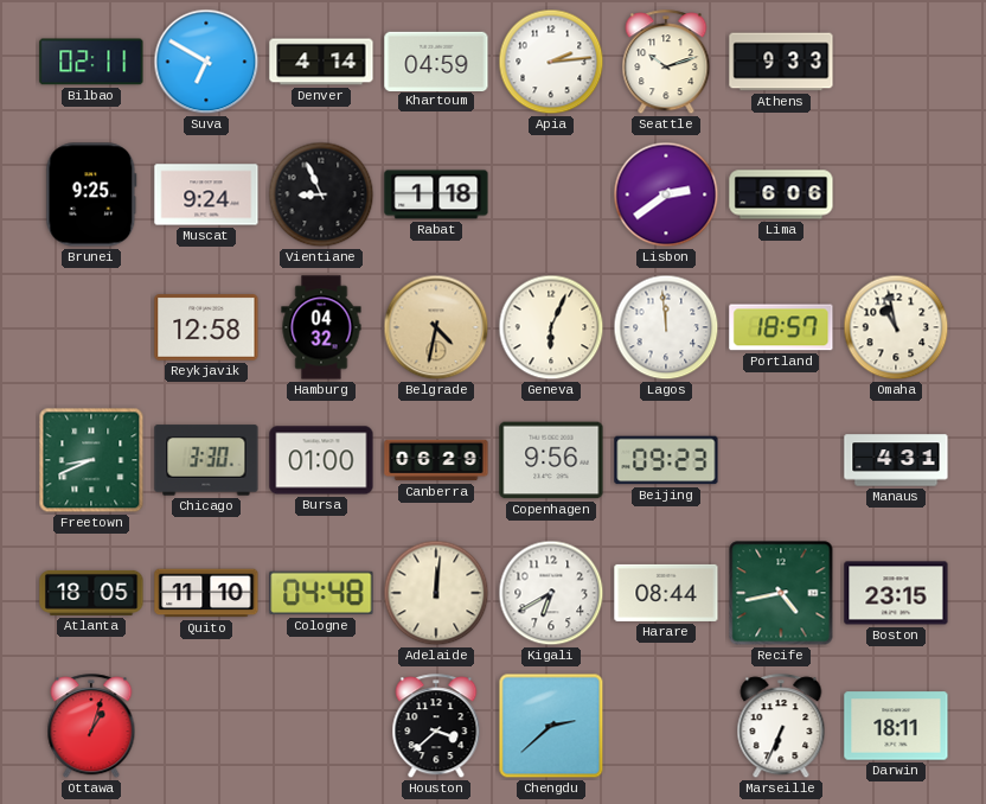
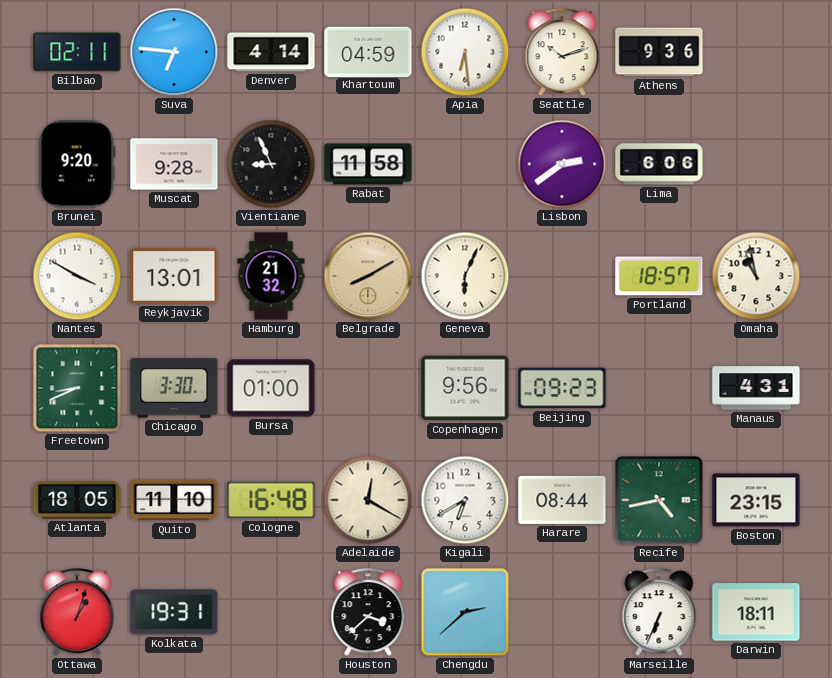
Suva: 6:50 -> 6:46
Apia: 2:14 -> 6:29
Athens: 9:33 -> 9:36
Brunei: 9:25 -> 9:20
Muscat: 9:24 -> 9:28
Rabat: 1:18 -> 11:58
Nantes: none -> 3:50
Reykjavik: 12:58 -> 13:01
Hamburg: 04:32 -> 21:32
Belgrade: 4:32 -> 8:10
Lagos: 11:59 -> none
Canberra: 06:29 -> none
Cologne: 04:48 -> 16:48
Adelaide: 12:01 -> 12:20
Kolkata: none -> 19:31
